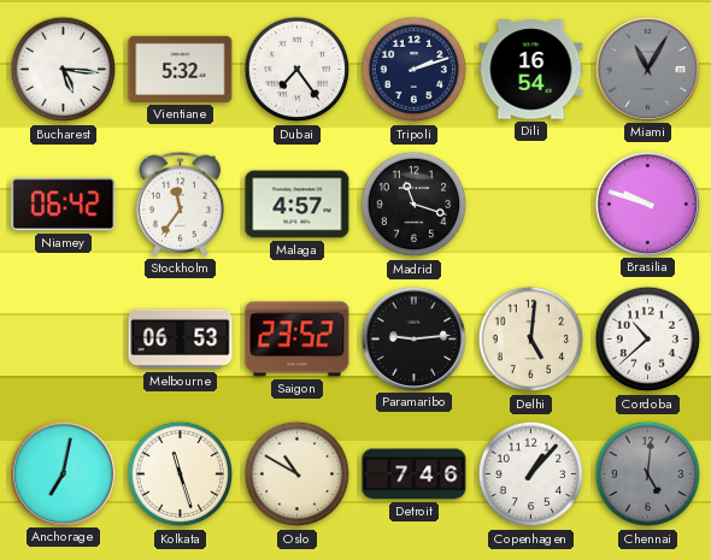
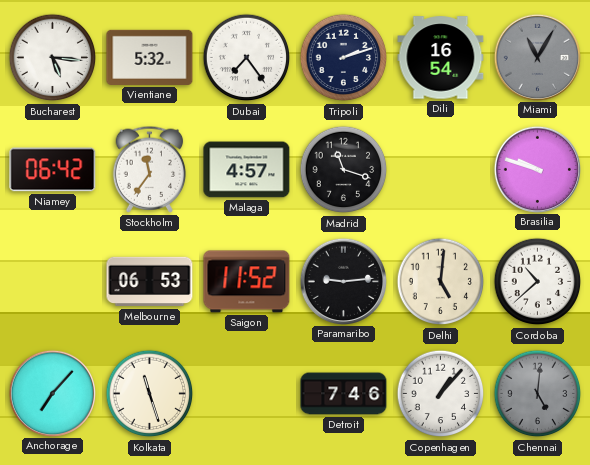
Saigon: 23:52 -> 11:52
Anchorage: 7:02 -> 7:07
Oslo: 10:50 -> none
